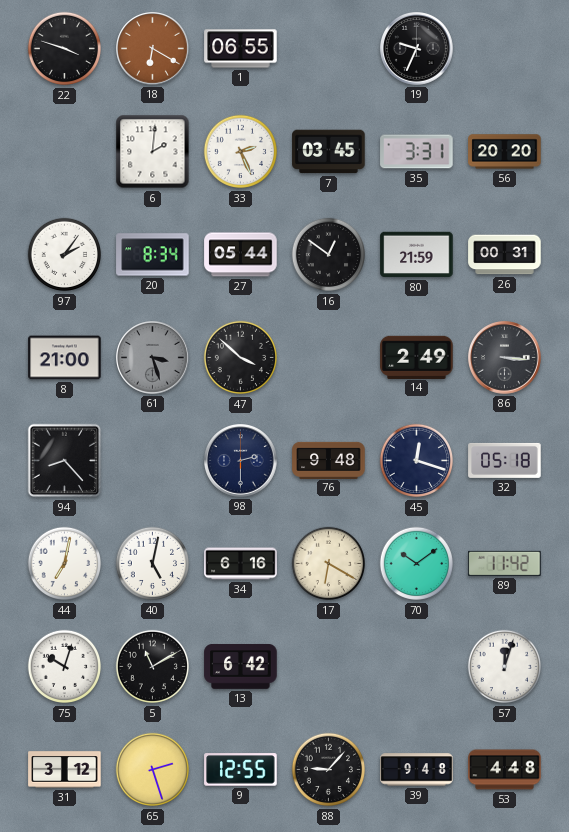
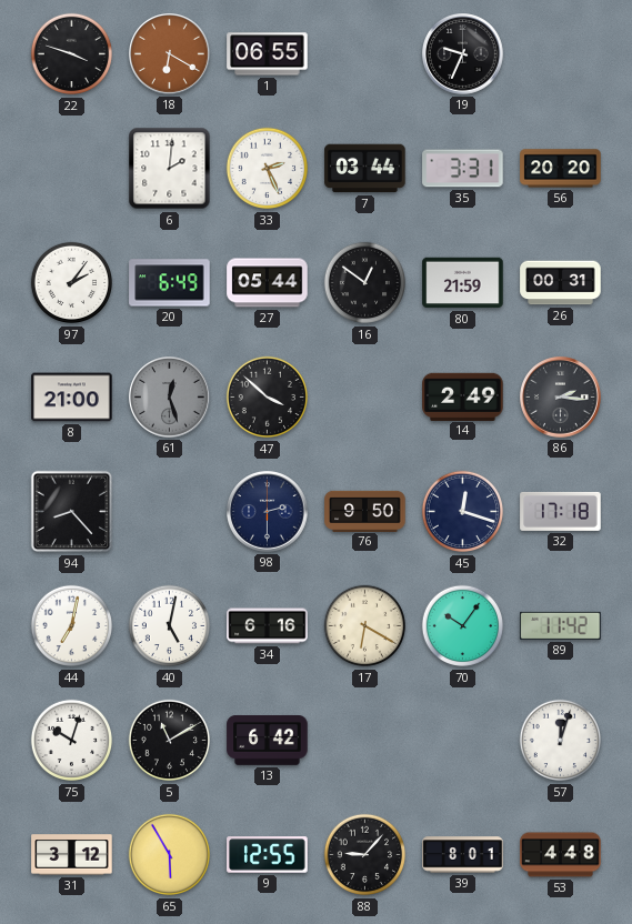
7: 03:45 -> 03:44
20: 8:34 -> 6:49
61: 3:27 -> 12:27
86: 3:16 -> 2:16
76: 9:48 -> 9:50
32: 05:18 -> 17:18
70: 10:09 -> 10:06
65: 2:27 -> 5:55
39: 9:48 -> 8:01
